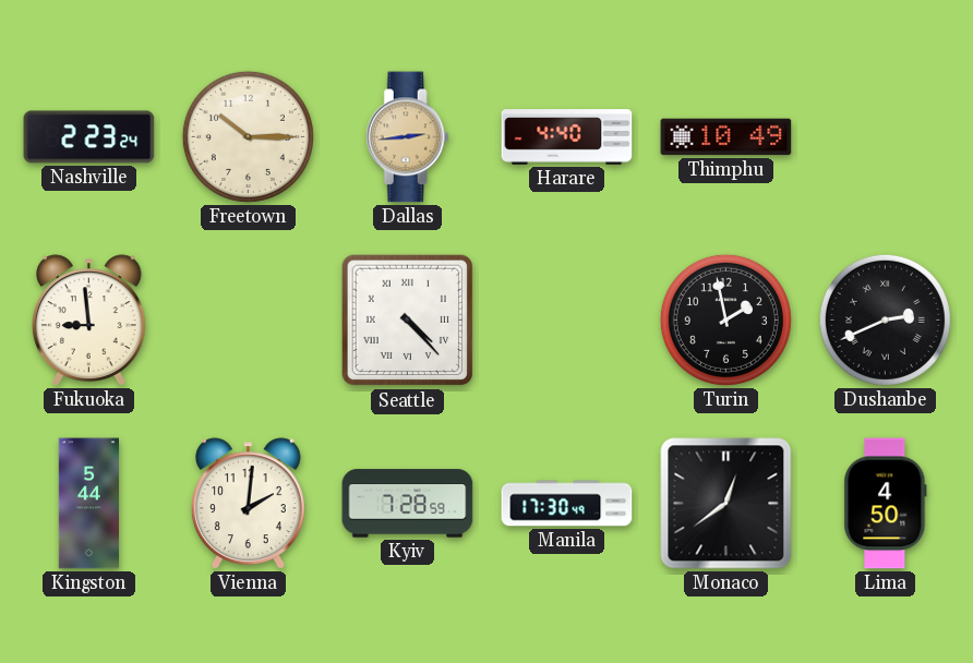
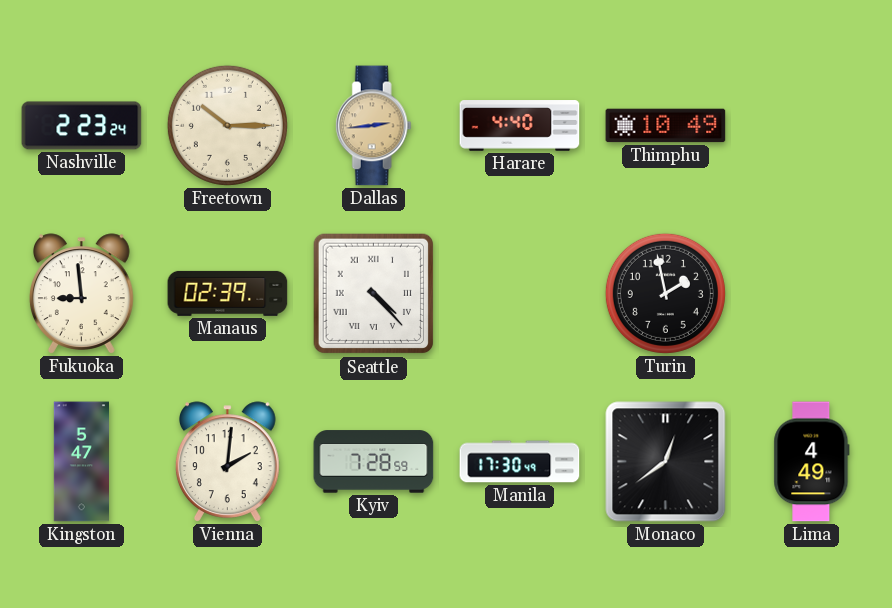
Manaus: none -> 02:39
Dushanbe: 2:41 -> none
Kingston: 5:44 -> 5:47
Lima: 4:50 -> 4:49
